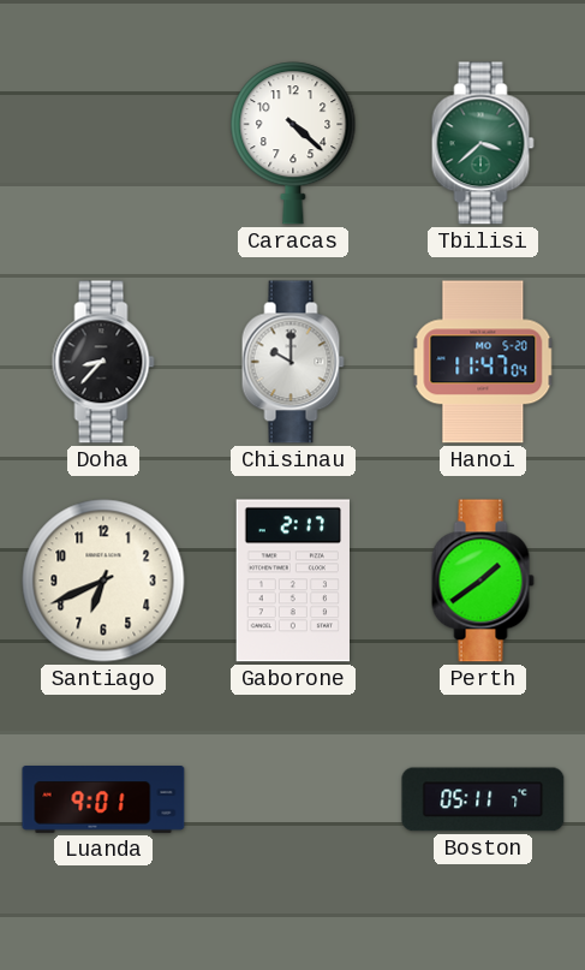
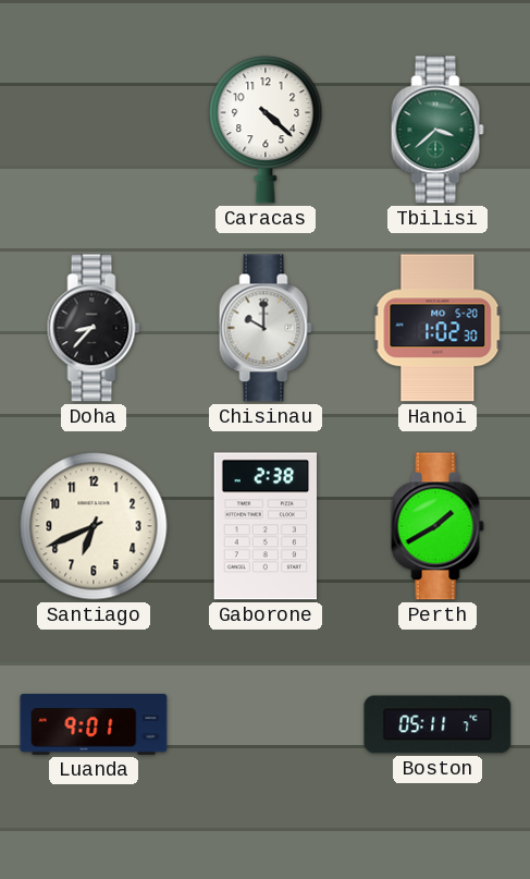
Hanoi: 11:47 -> 1:02
Gaborone: 2:17 -> 2:38
Perth: 1:39 -> 1:40
